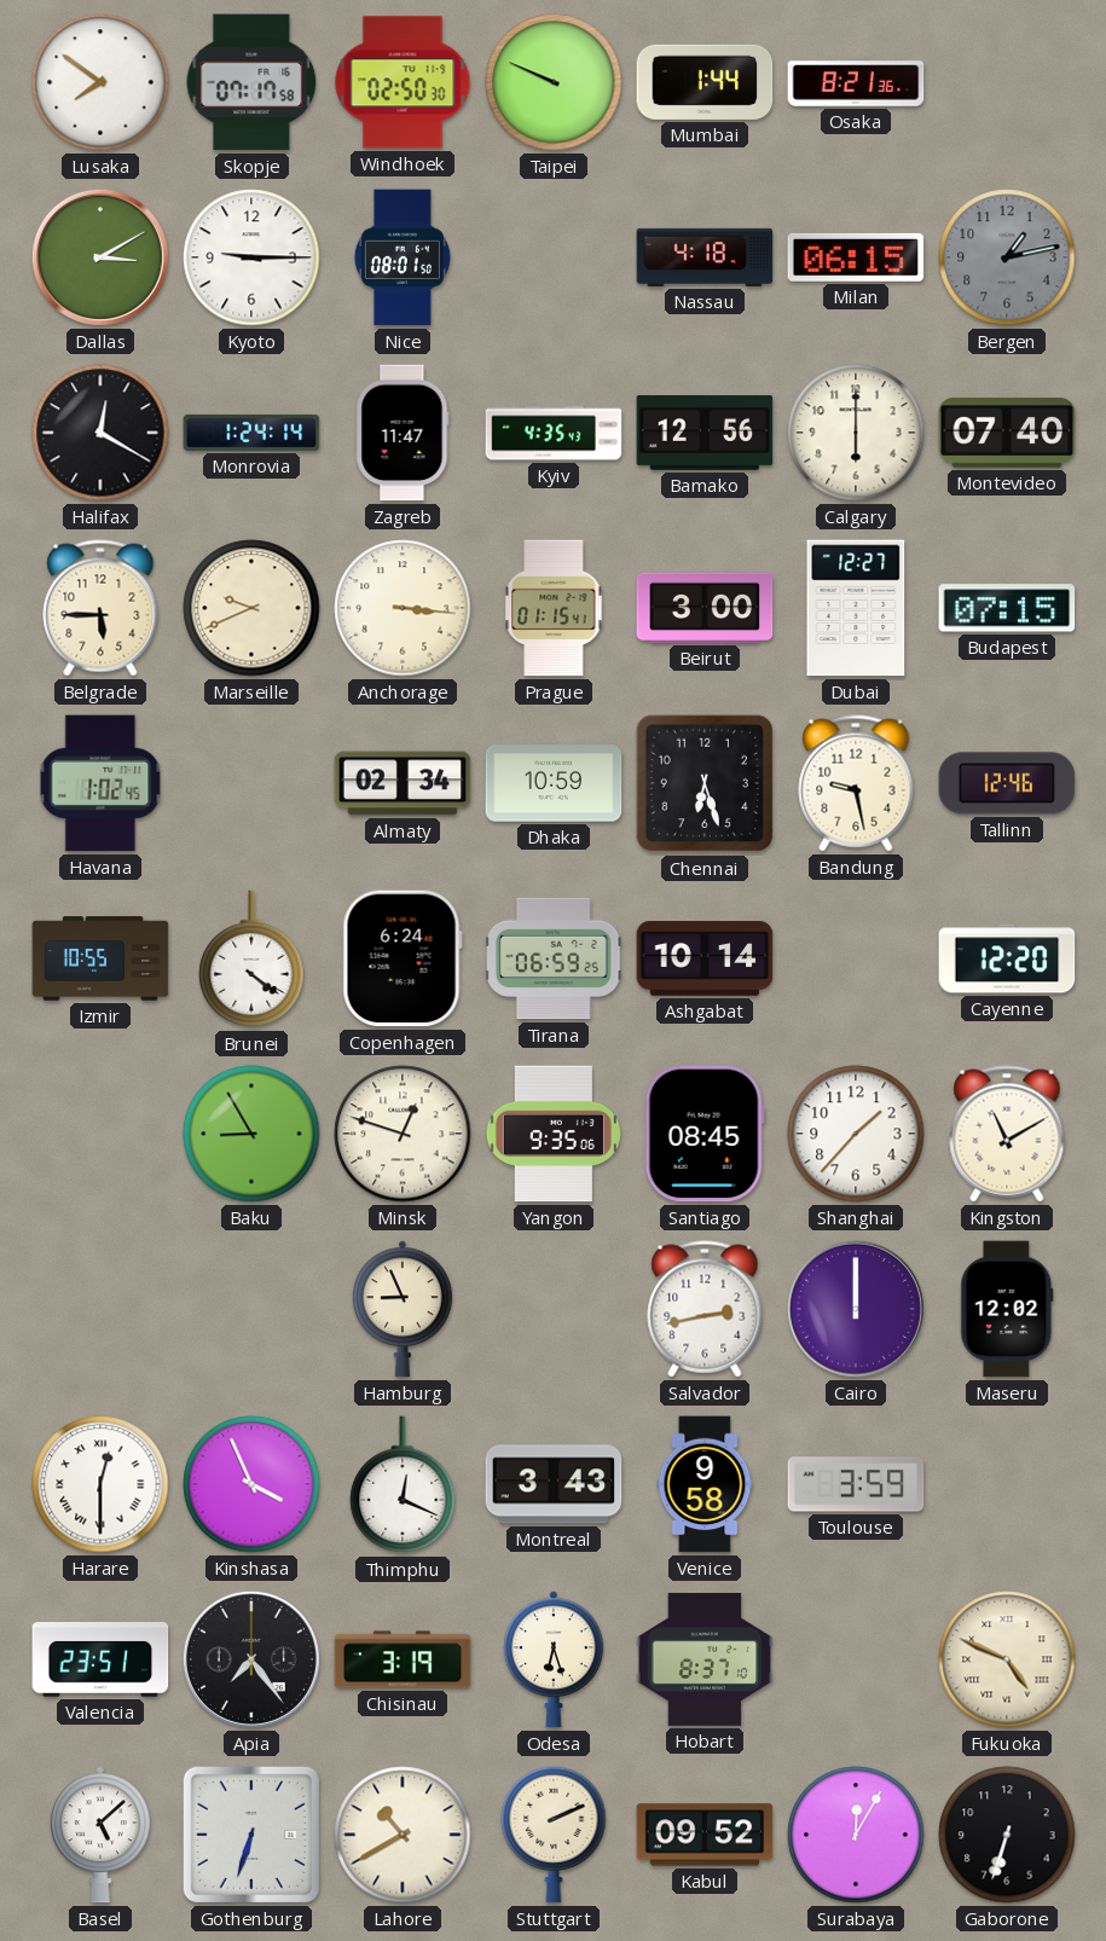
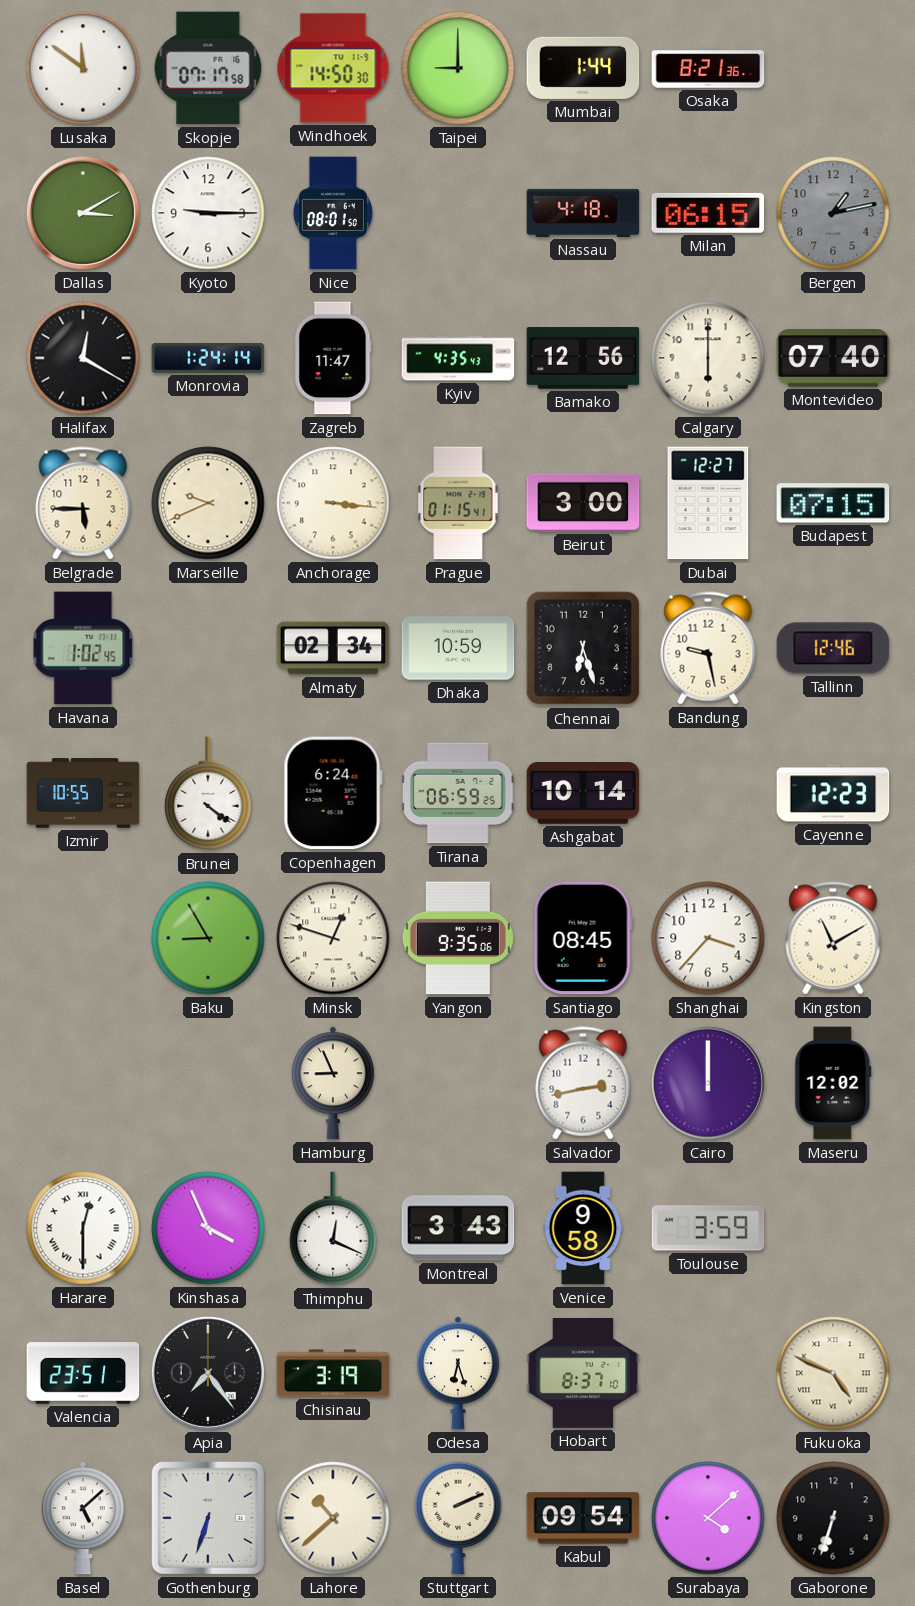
Lusaka: 7:51 -> 11:51
Windhoek: 02:50 -> 14:50
Taipei: 9:49 -> 9:00
Cayenne: 12:20 -> 12:23
Shanghai: 1:37 -> 3:37
Lahore: 10:40 -> 10:38
Kabul: 09:52 -> 09:54
Surabaya: 12:05 -> 4:08
